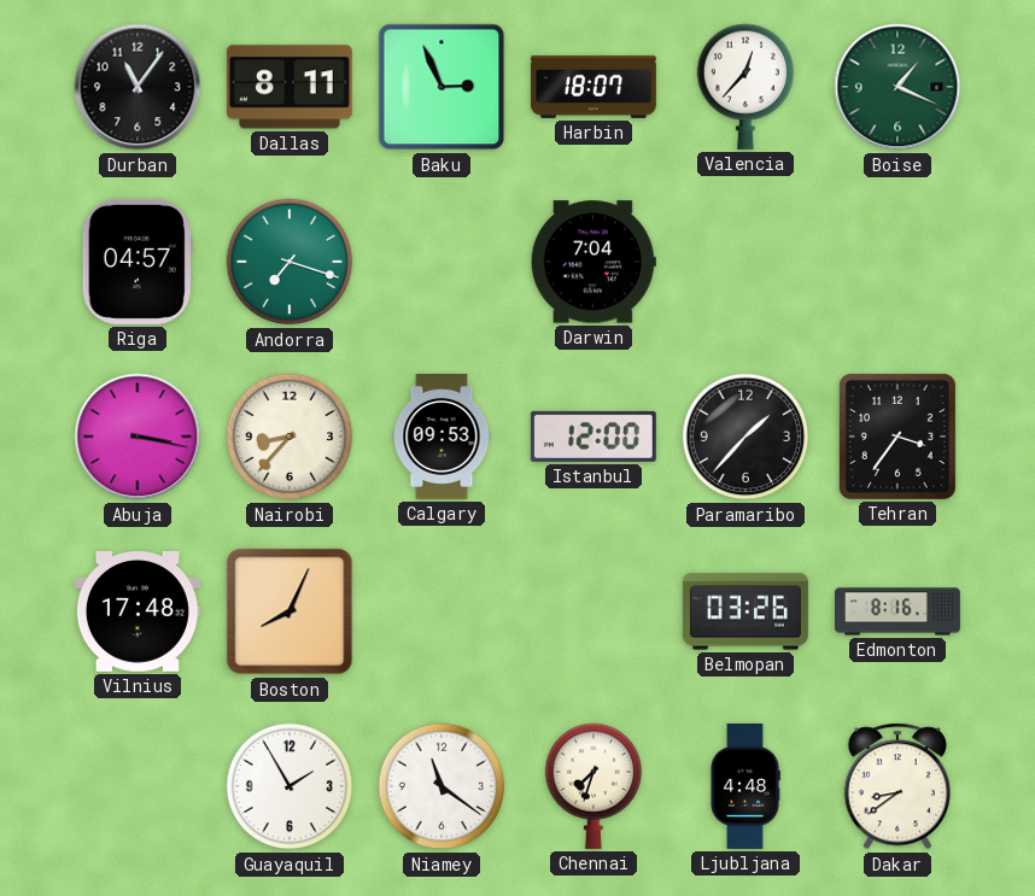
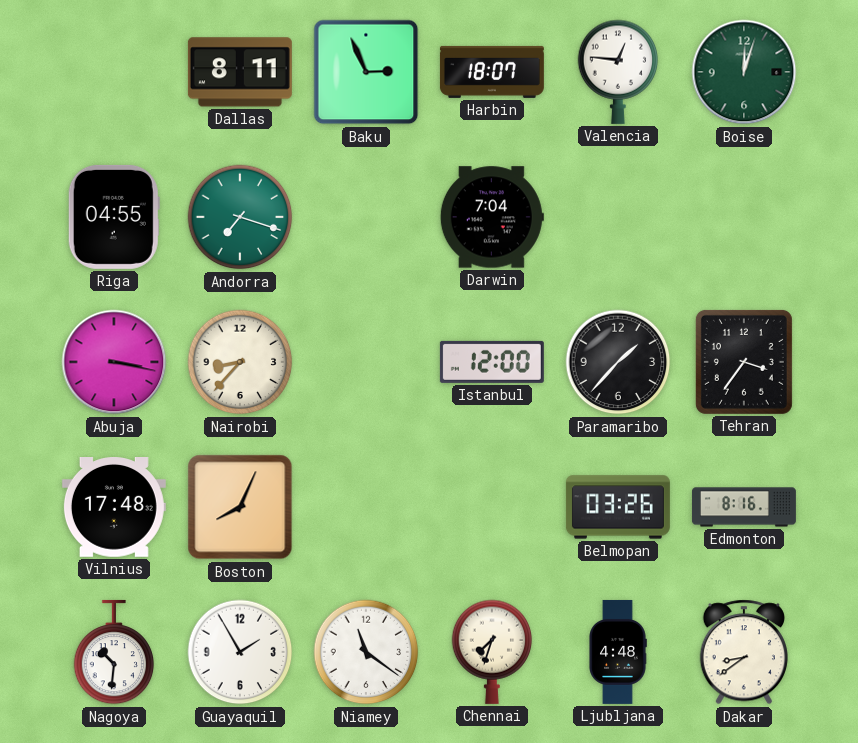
Durban: 11:06 -> none
Valencia: 12:37 -> 12:46
Boise: 1:19 -> 12:03
Riga: 04:57 -> 04:55
Calgary: 09:53 -> none
Nagoya: none -> 10:31
